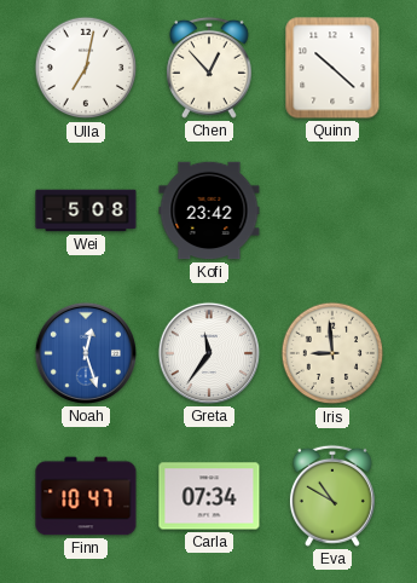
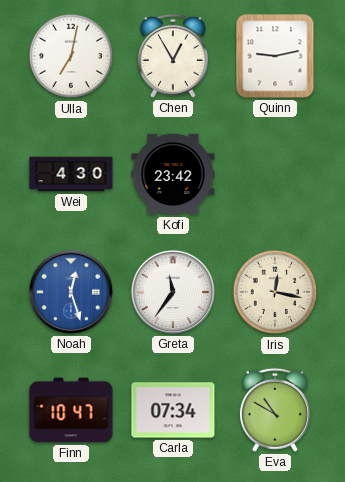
Chen: 12:53 -> 12:55
Quinn: 10:22 -> 9:13
Wei: 5:08 -> 4:30
Iris: 8:59 -> 12:17
